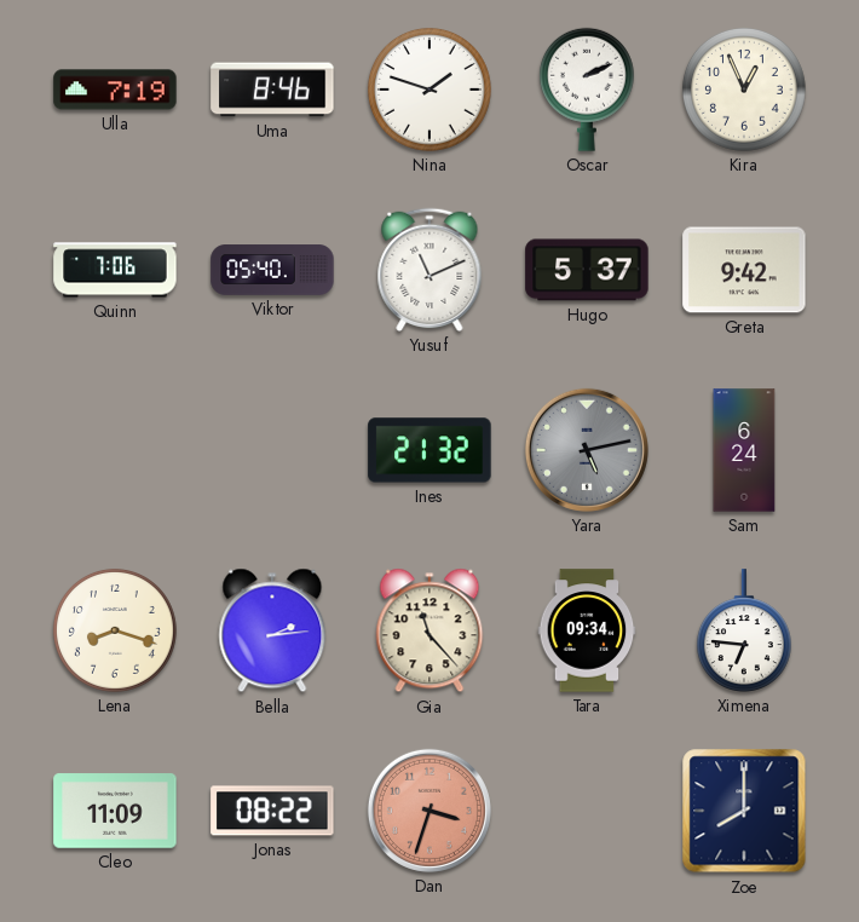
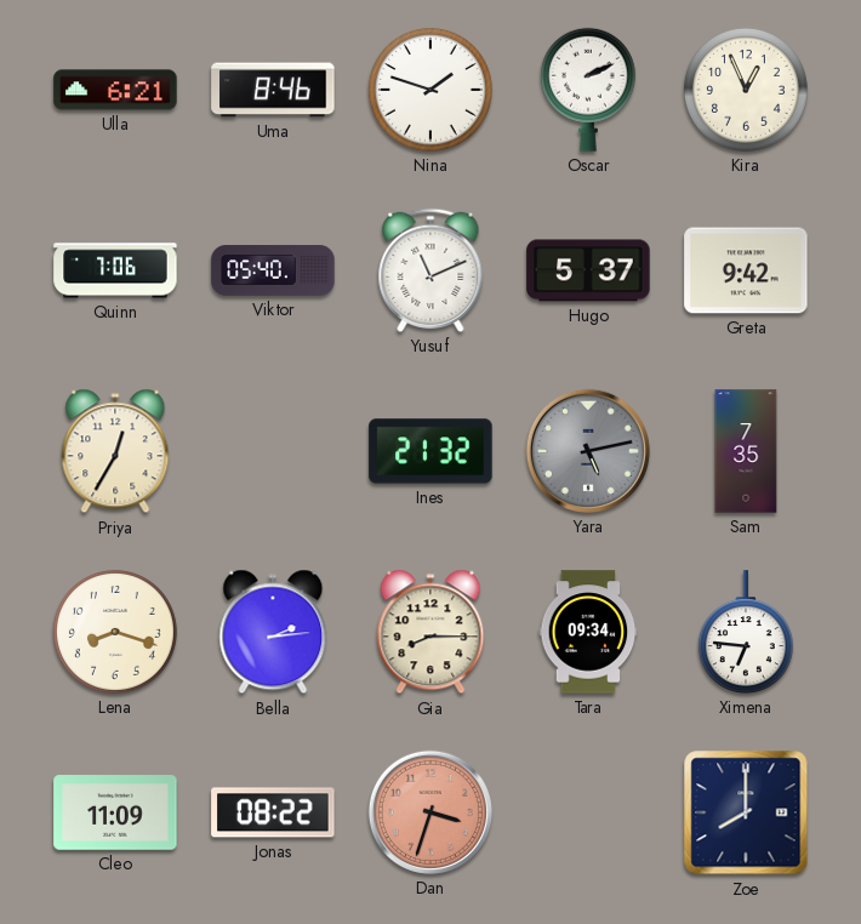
Ulla: 7:19 -> 6:21
Priya: none -> 12:35
Sam: 6:24 -> 7:35
Gia: 11:23 -> 8:15
